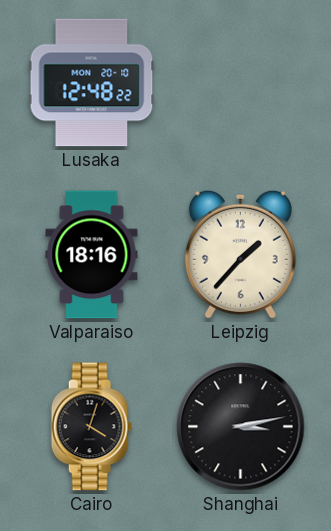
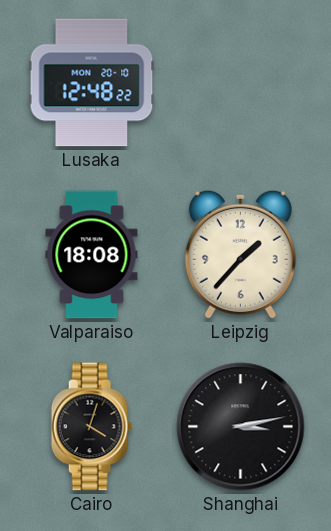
Valparaiso: 18:16 -> 18:08
